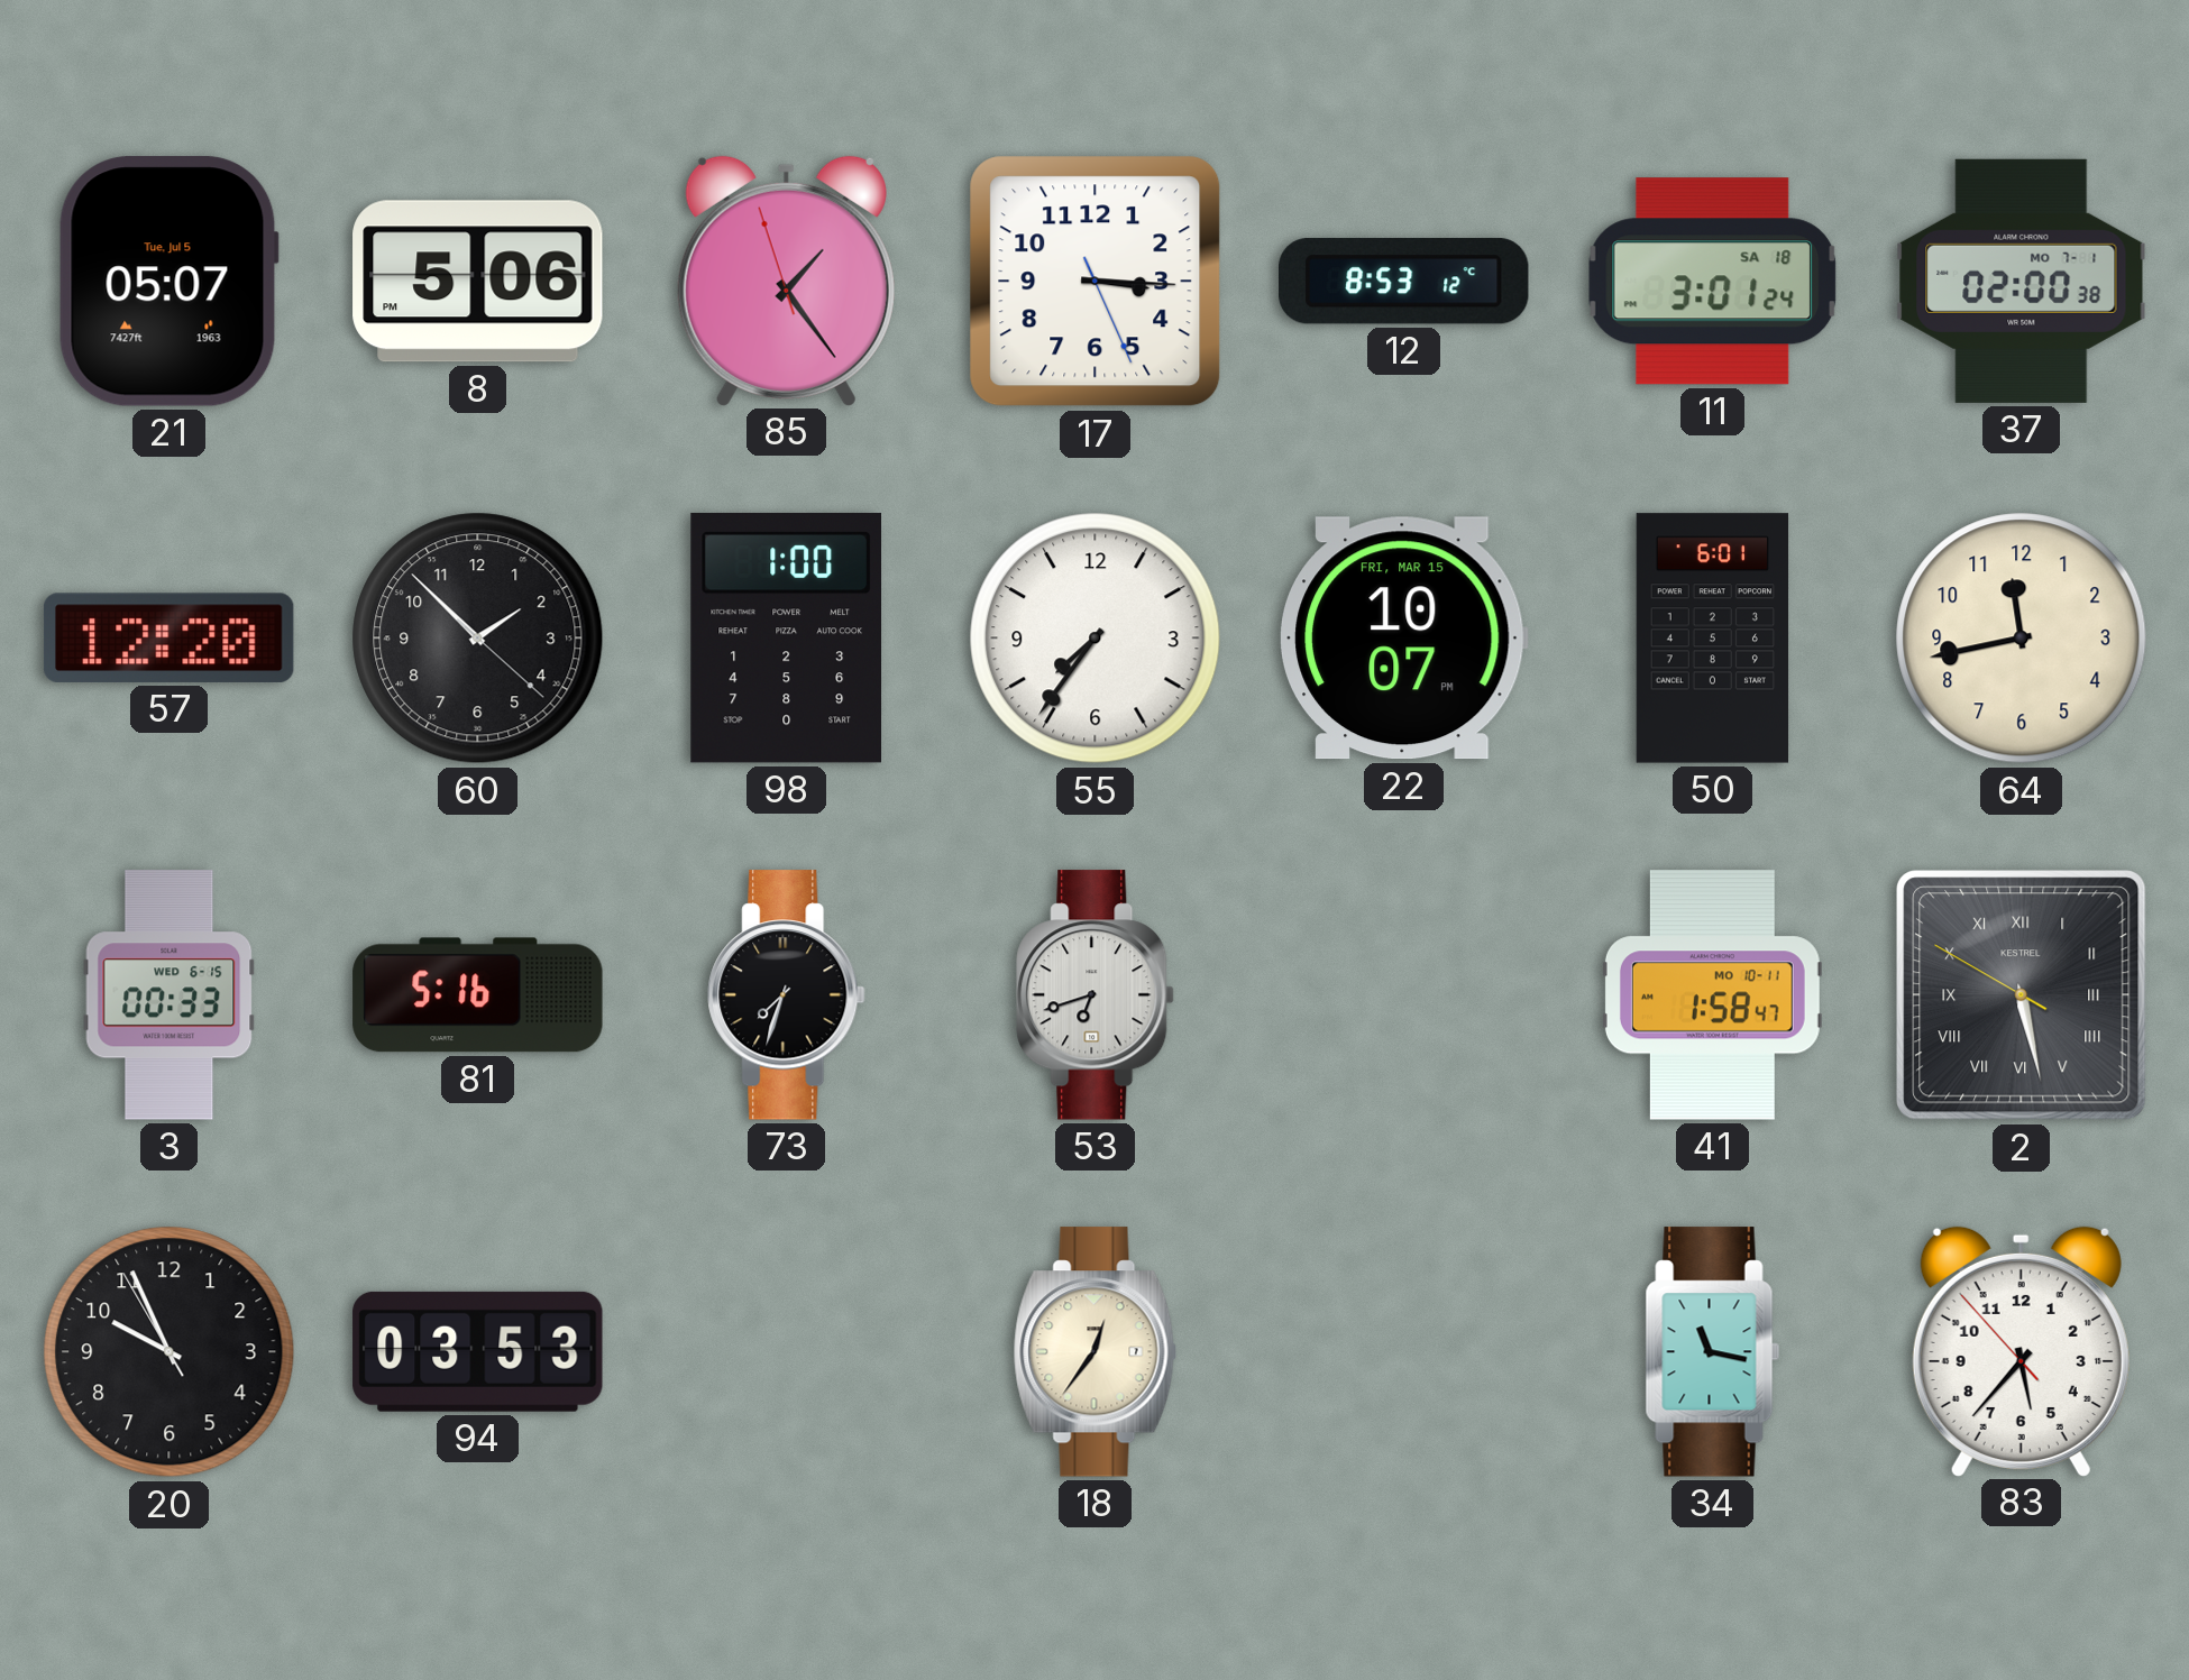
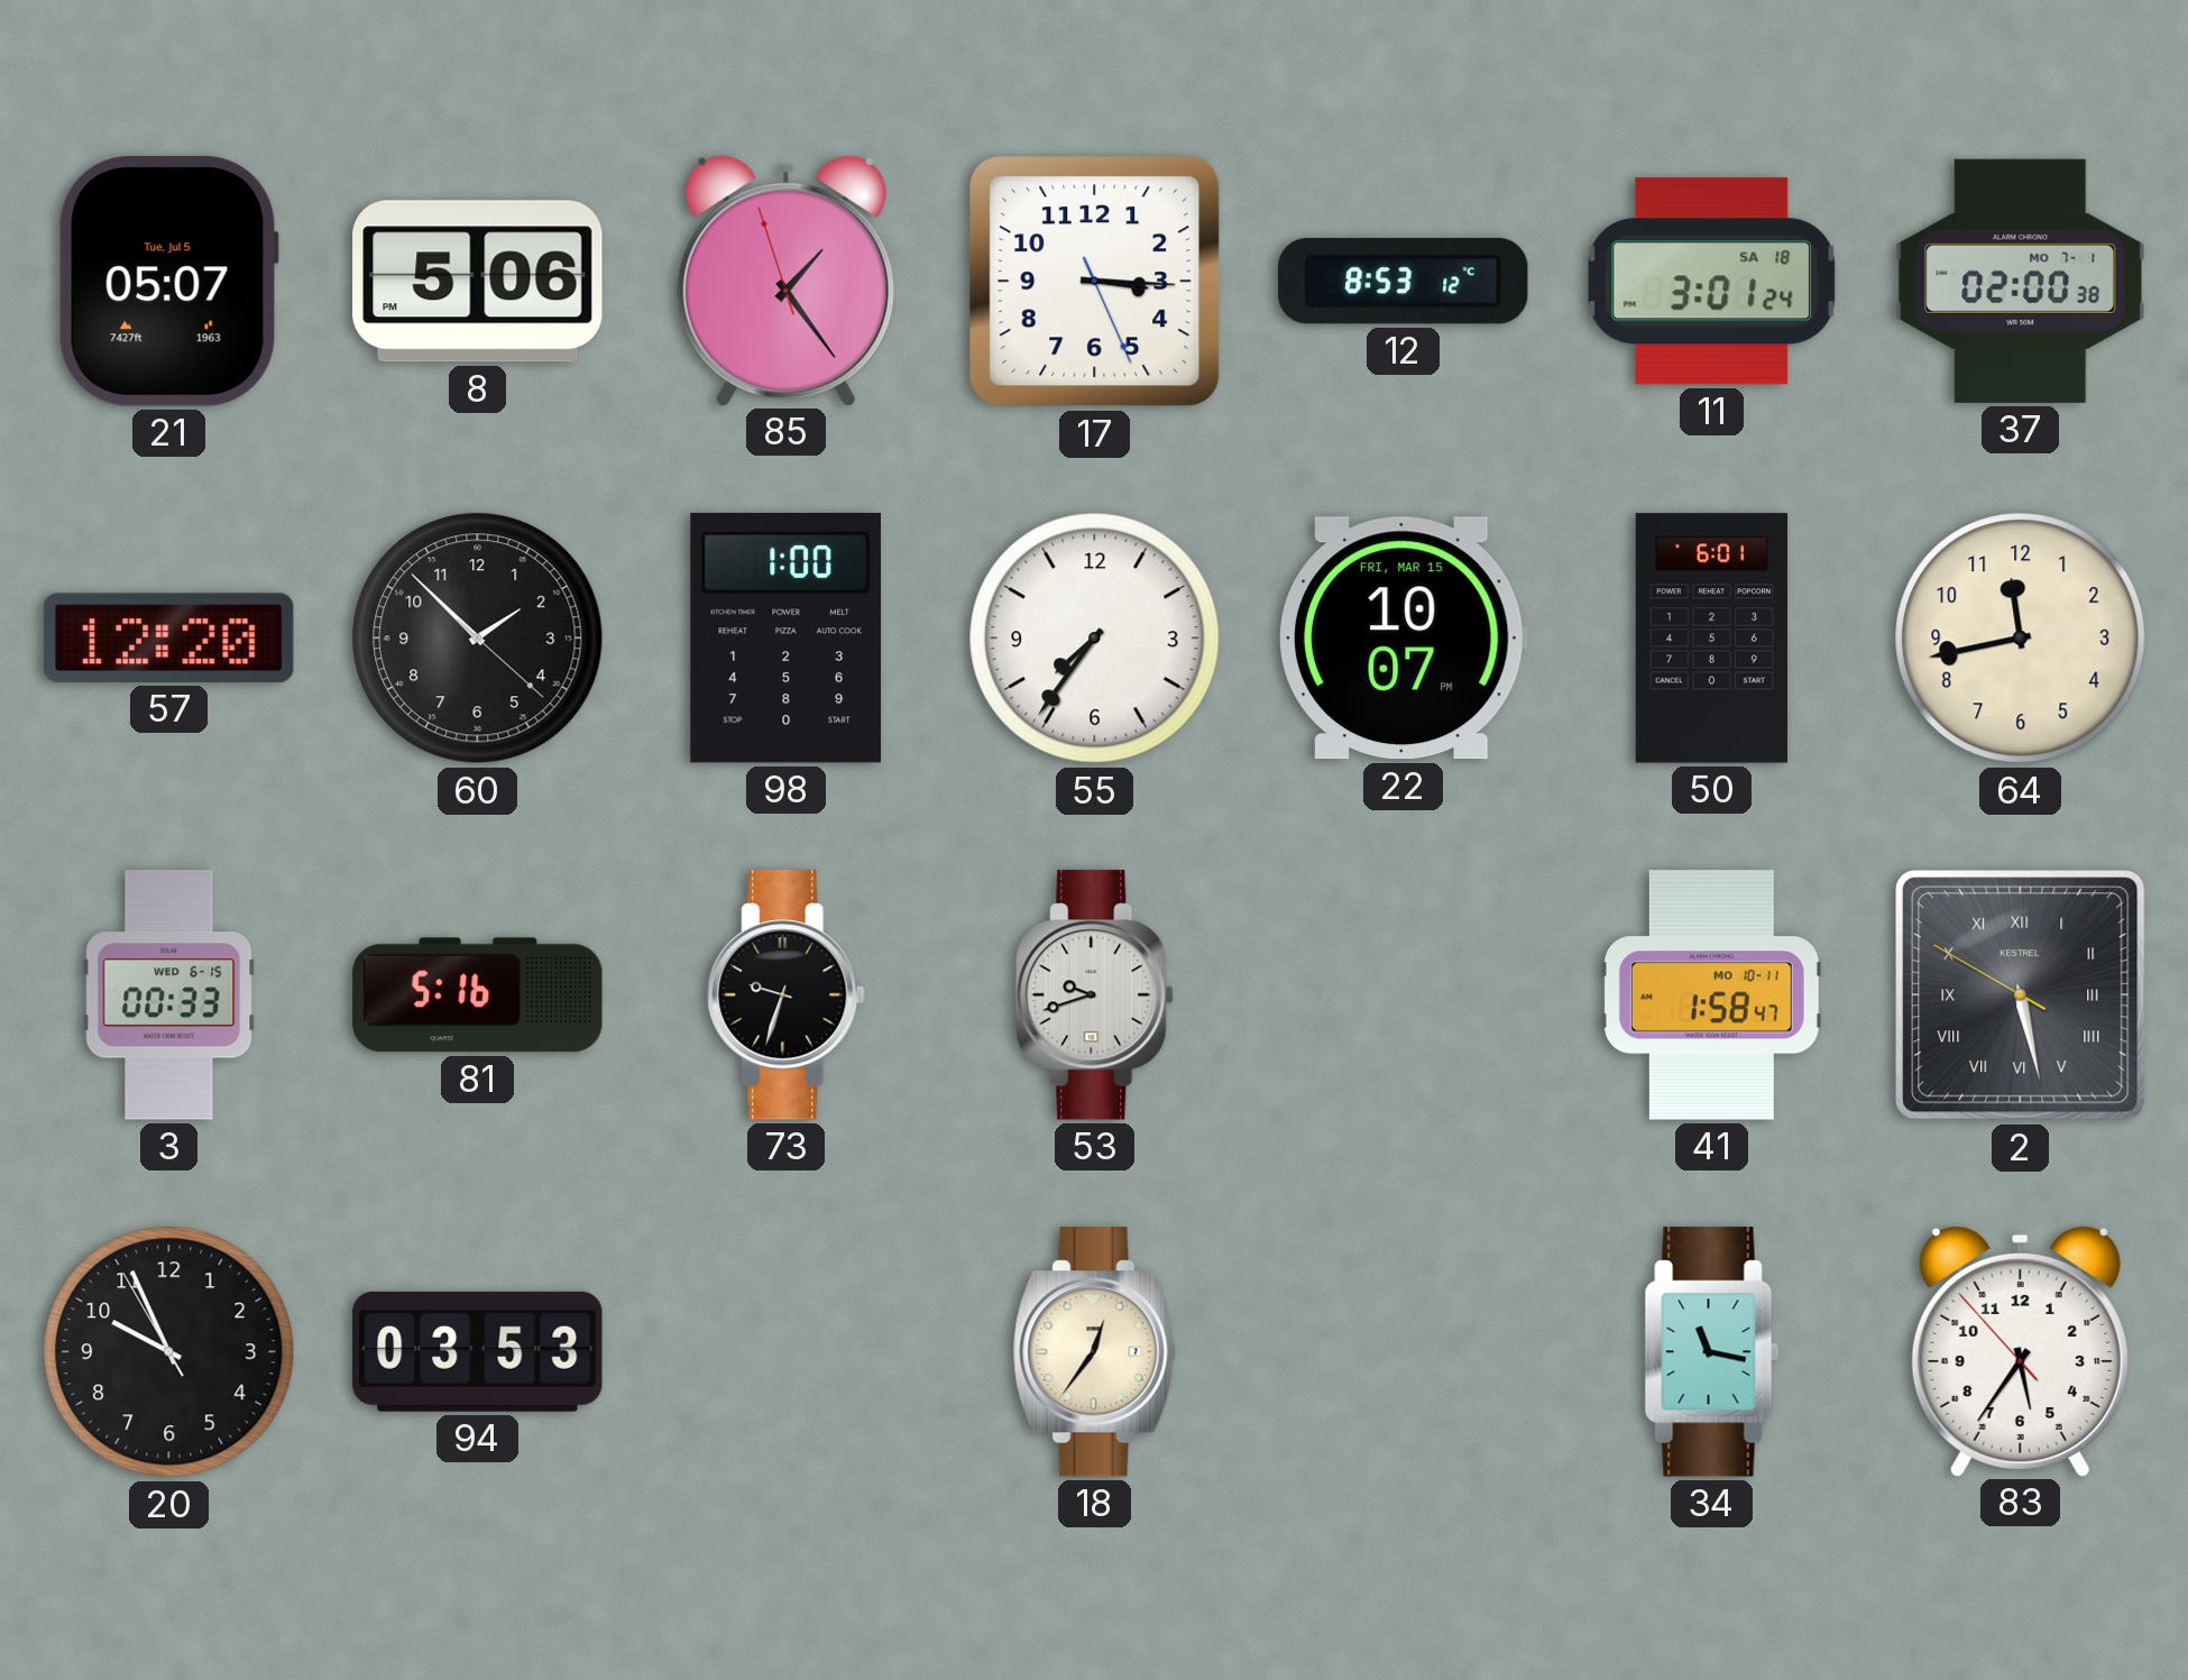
73: 7:33 -> 9:33
53: 6:42 -> 9:42
83: 5:36 -> 5:35
